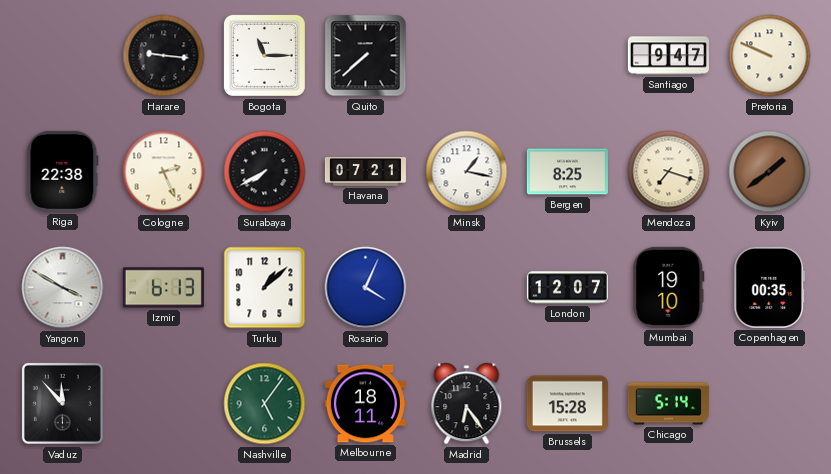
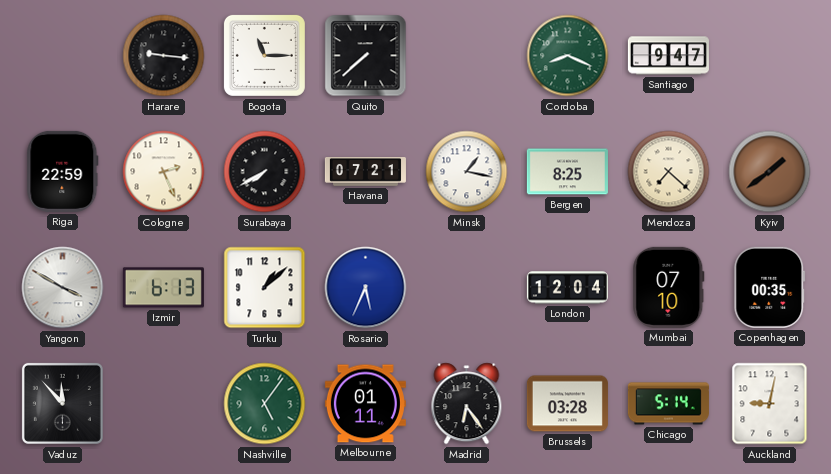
Cordoba: none -> 8:19
Pretoria: 9:49 -> none
Riga: 22:38 -> 22:59
Mendoza: 7:18 -> 7:22
Rosario: 4:04 -> 5:34
London: 12:07 -> 12:04
Mumbai: 19:10 -> 07:10
Melbourne: 18:11 -> 01:11
Brussels: 15:28 -> 03:28
Auckland: none -> 9:02
